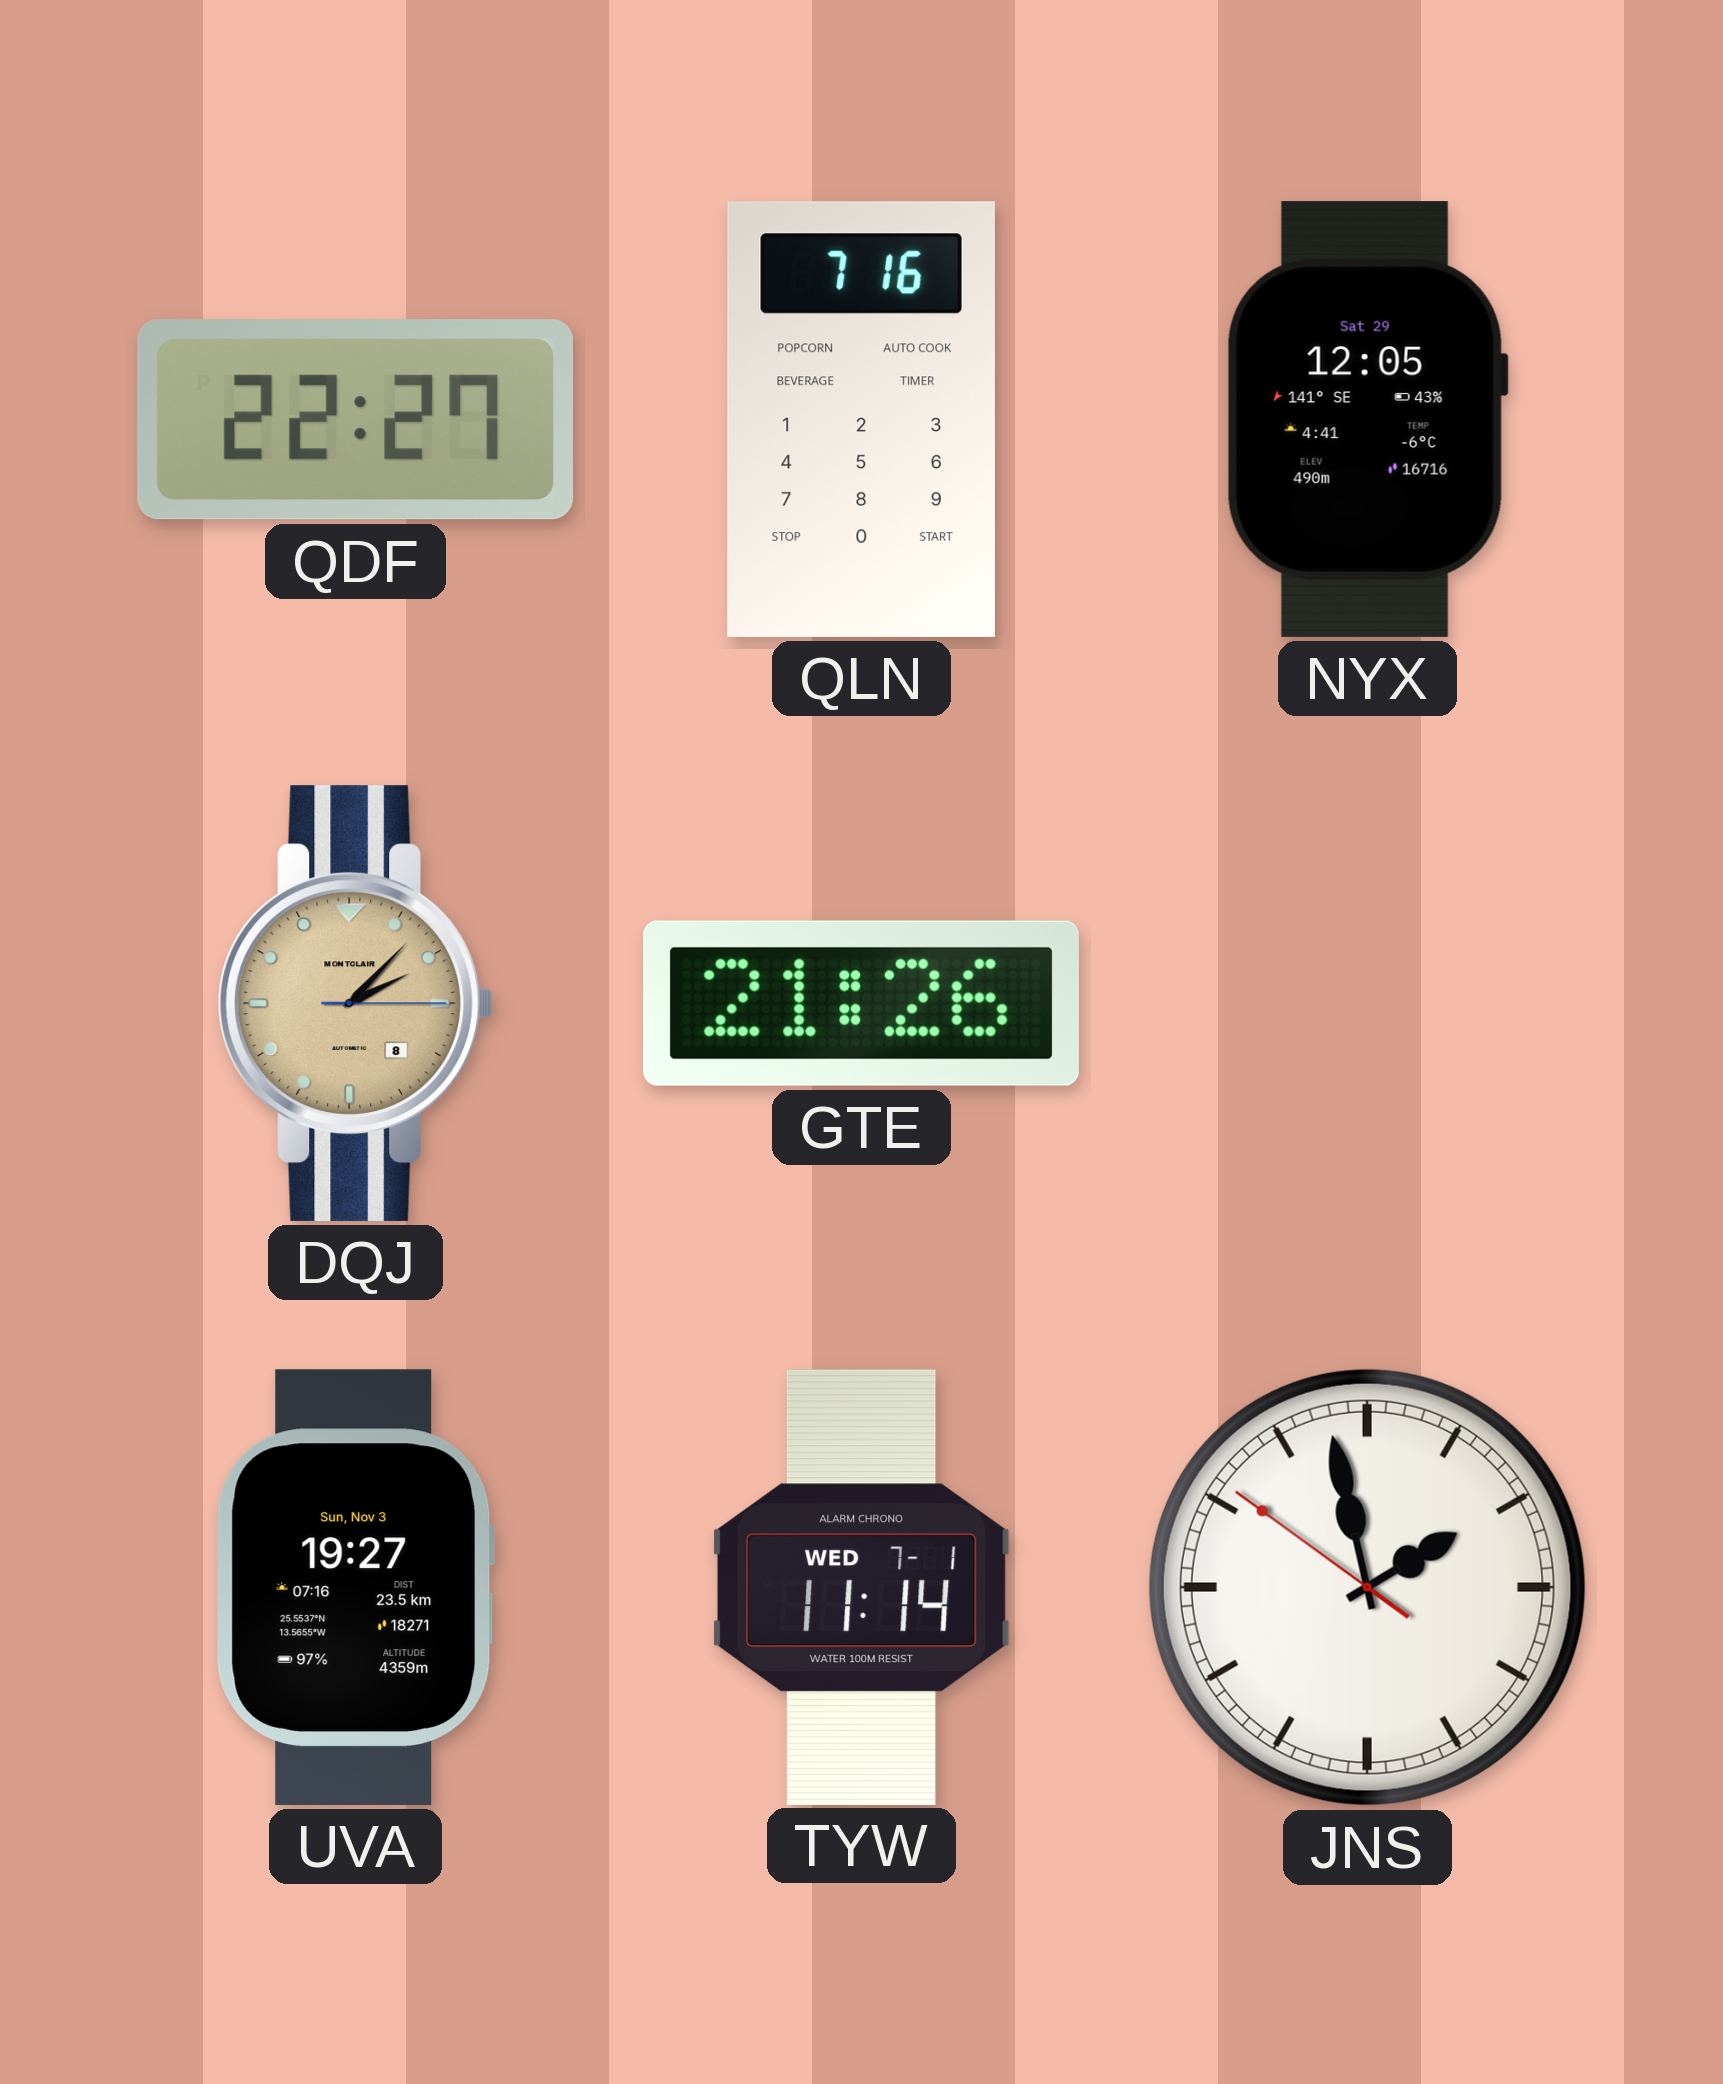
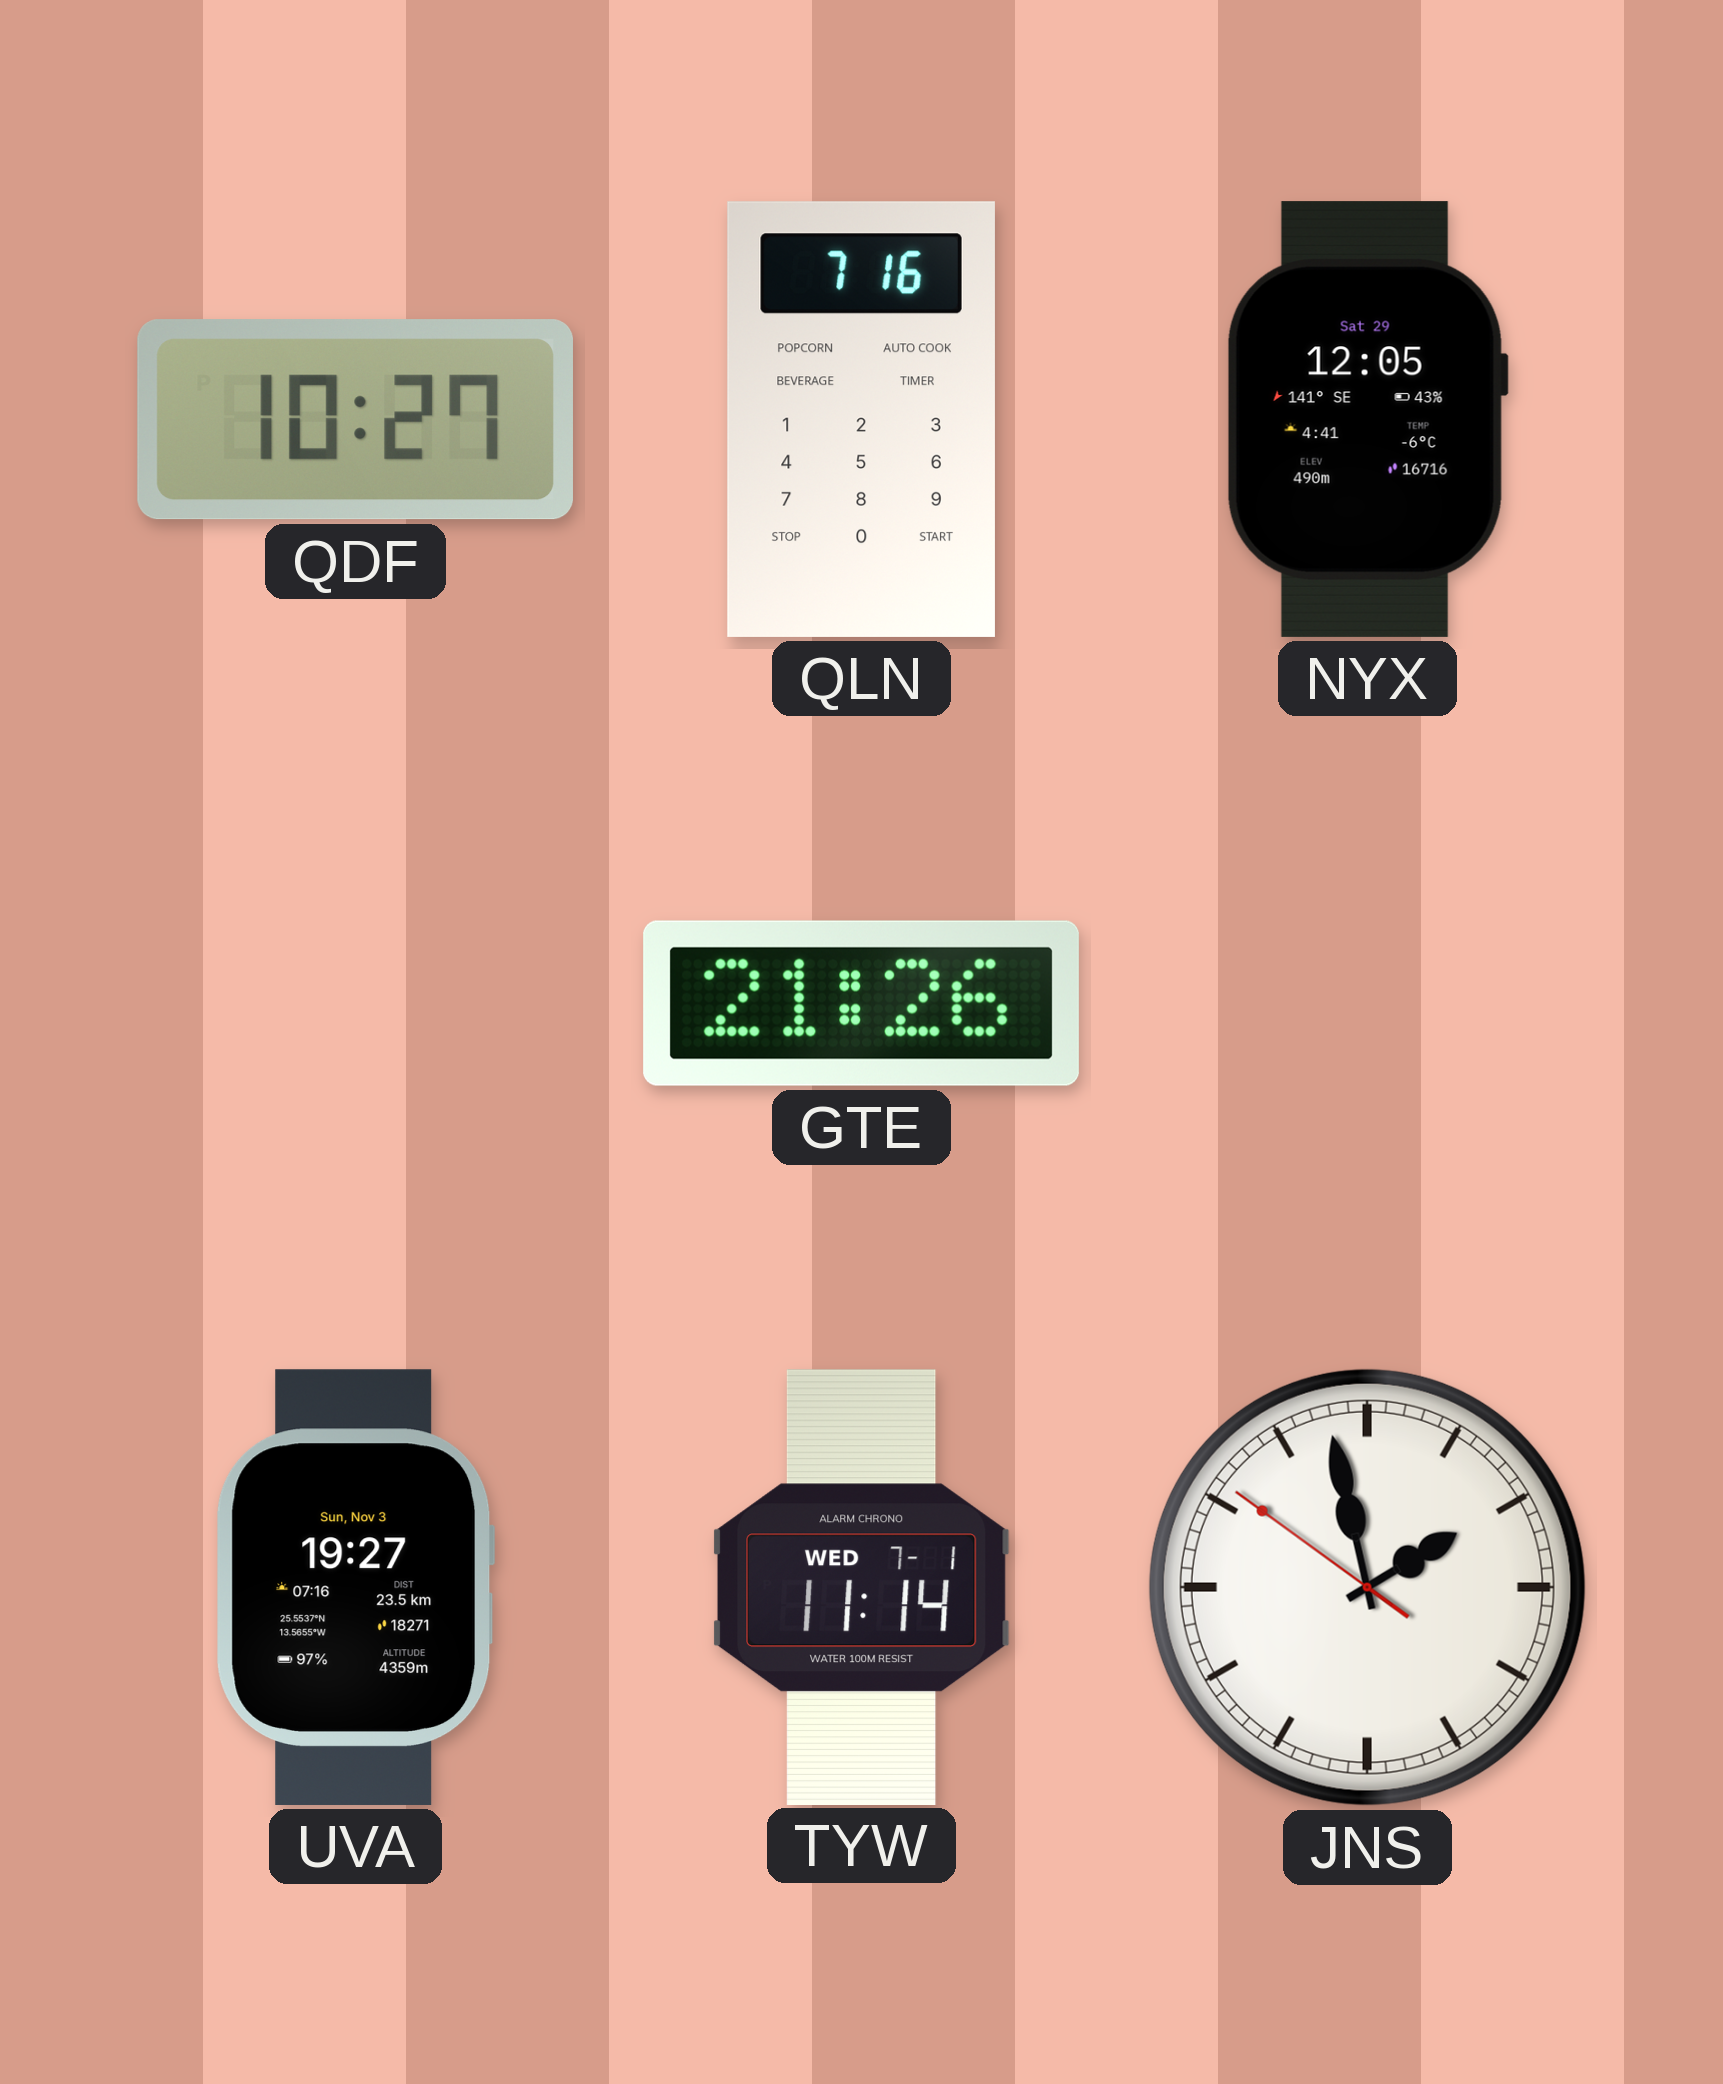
QDF: 22:27 -> 10:27
DQJ: 2:07 -> none
